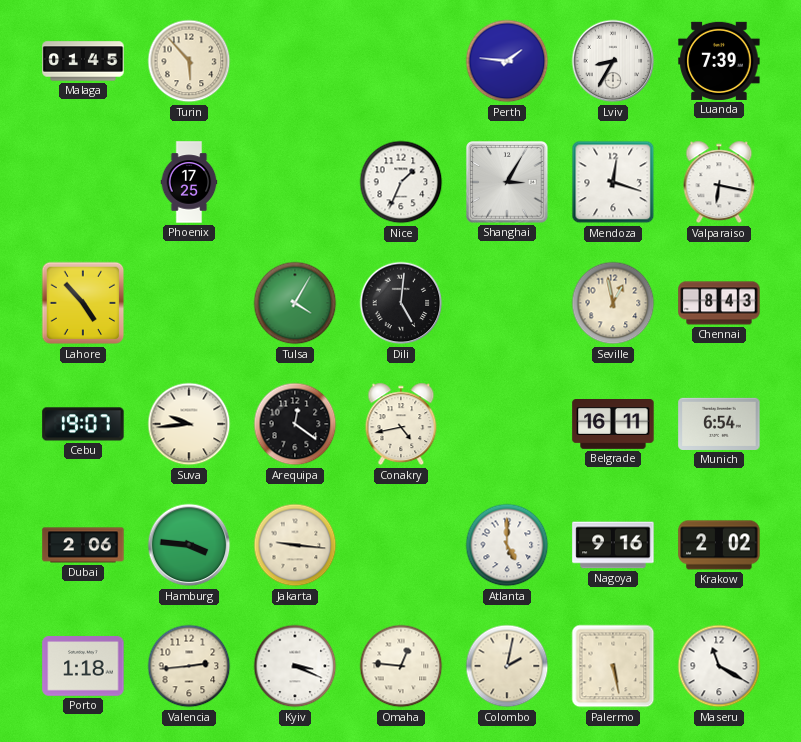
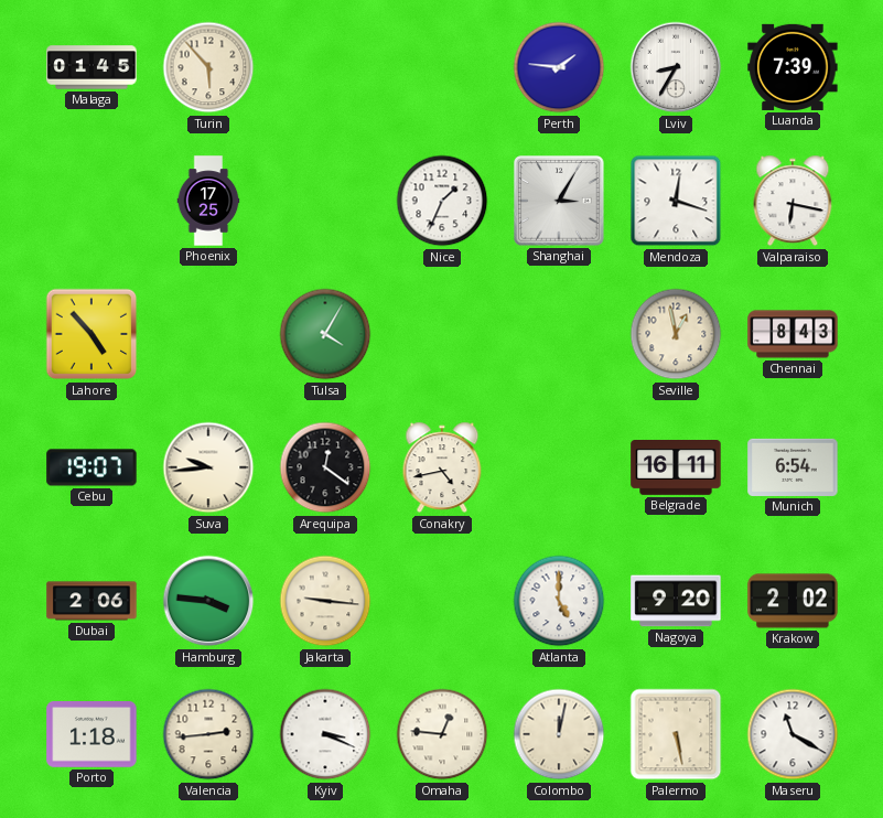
Dili: 5:01 -> none
Nagoya: 9:16 -> 9:20
Colombo: 2:02 -> 12:02
